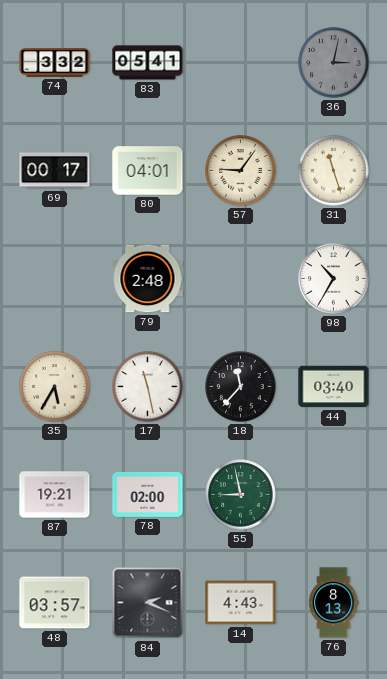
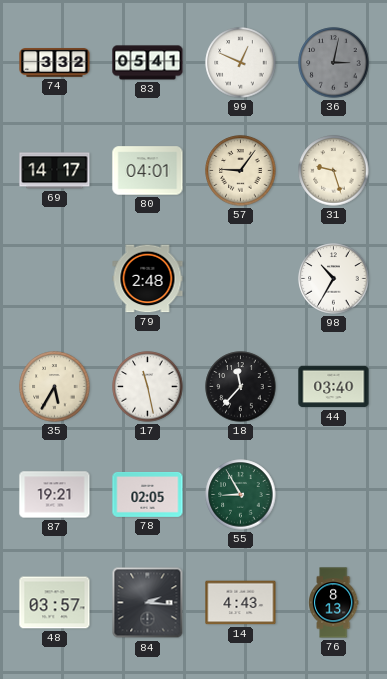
99: none -> 12:49
69: 00:17 -> 14:17
31: 11:27 -> 9:27
78: 02:00 -> 02:05
55: 8:58 -> 8:55
84: 2:19 -> 2:16
